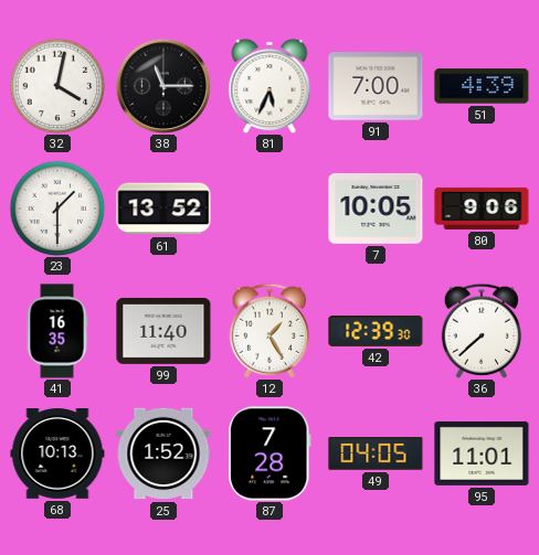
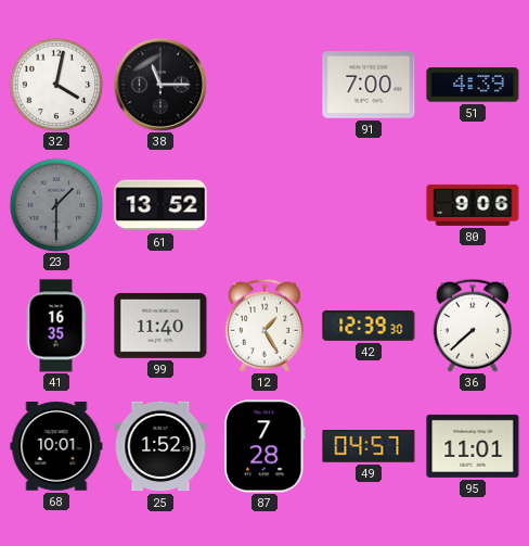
81: 5:34 -> none
23 dial: white -> grey
7: 10:05 -> none
68: 10:13 -> 10:01
49: 04:05 -> 04:57
